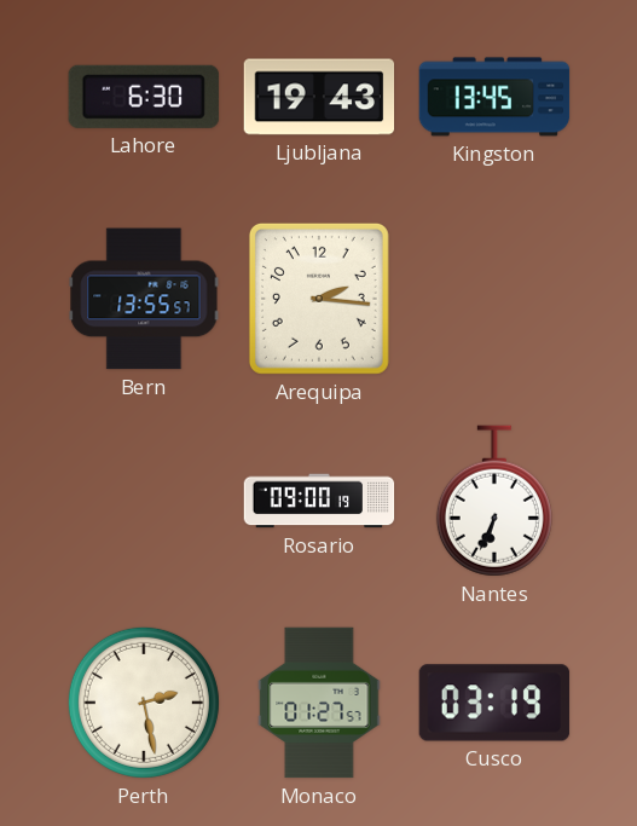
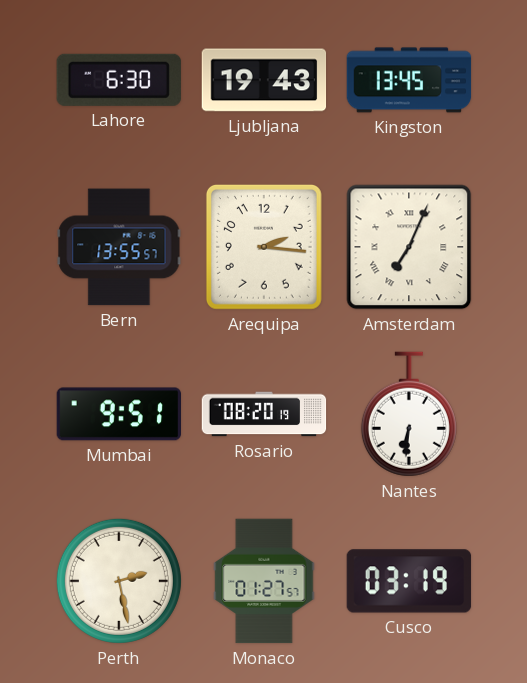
Amsterdam: none -> 7:04
Mumbai: none -> 9:51
Rosario: 09:00 -> 08:20
Nantes: 6:34 -> 6:31
